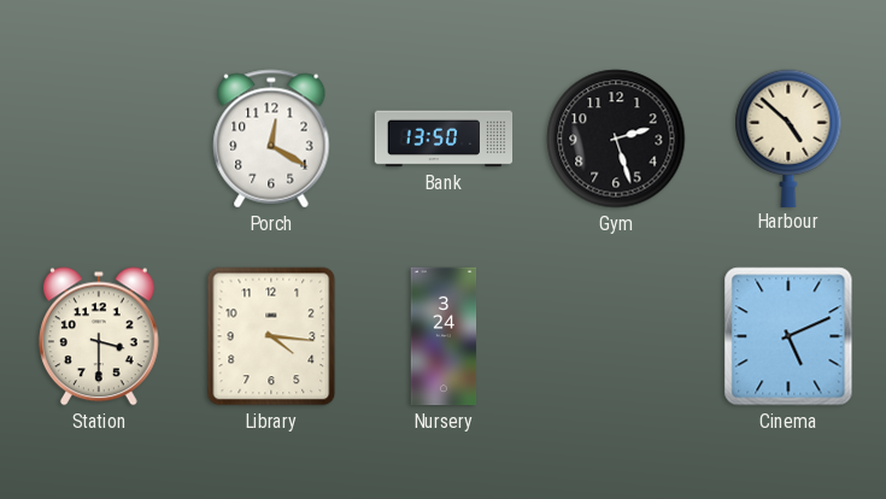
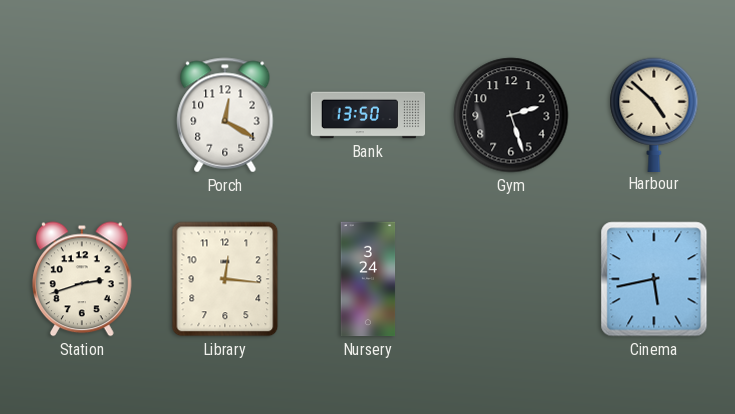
Station: 3:30 -> 2:42
Library: 4:16 -> 12:16
Cinema: 5:11 -> 5:43
